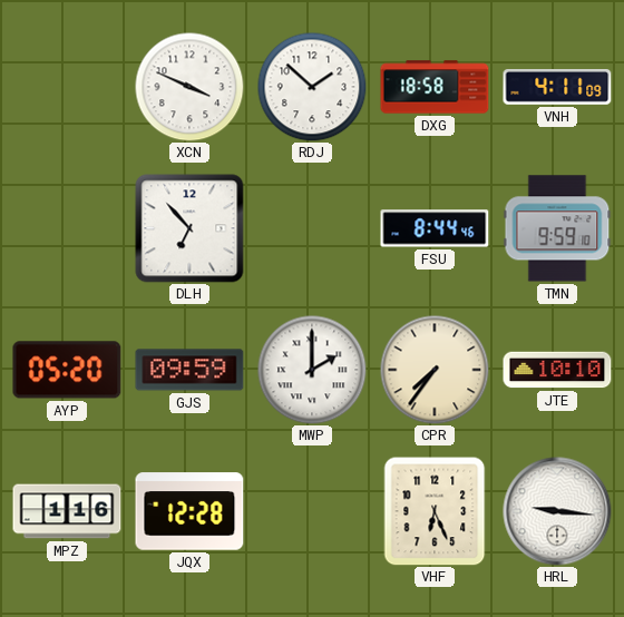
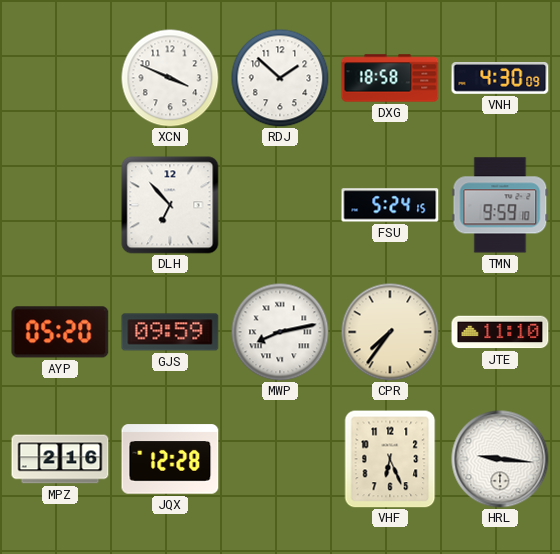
VNH: 4:11 -> 4:30
FSU: 8:44 -> 5:24
MWP: 2:00 -> 8:13
JTE: 10:10 -> 11:10
MPZ: 1:16 -> 2:16
